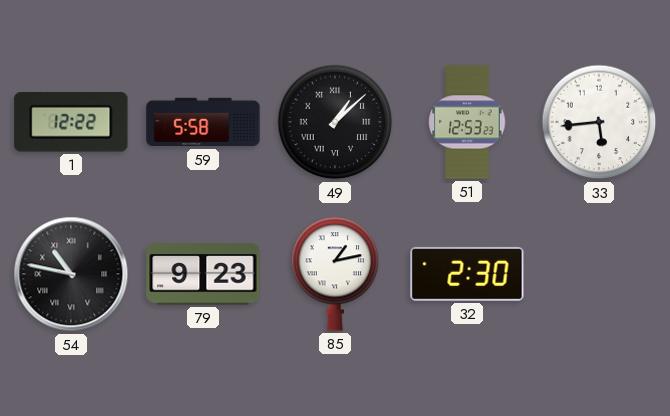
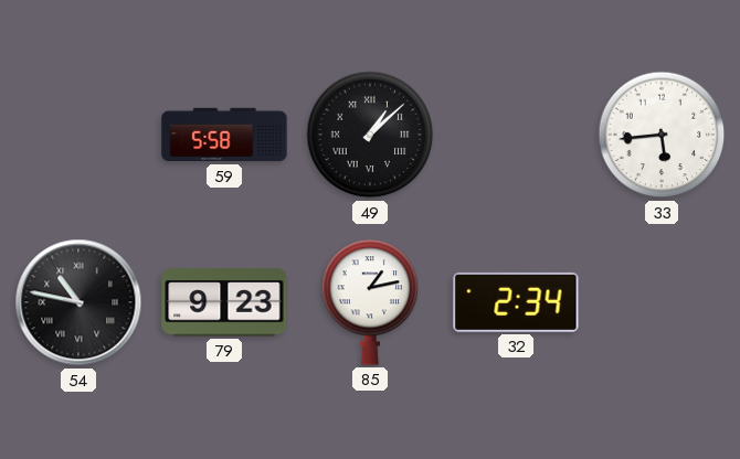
1: 12:22 -> none
51: 12:53 -> none
32: 2:30 -> 2:34
